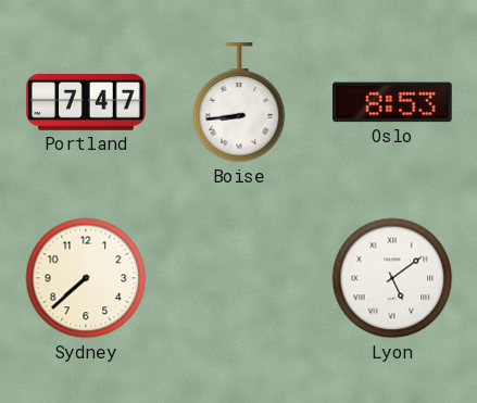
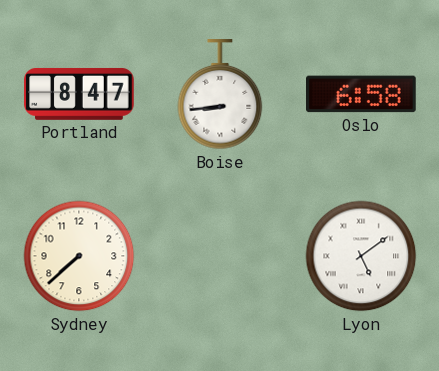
Portland: 7:47 -> 8:47
Oslo: 8:53 -> 6:58
